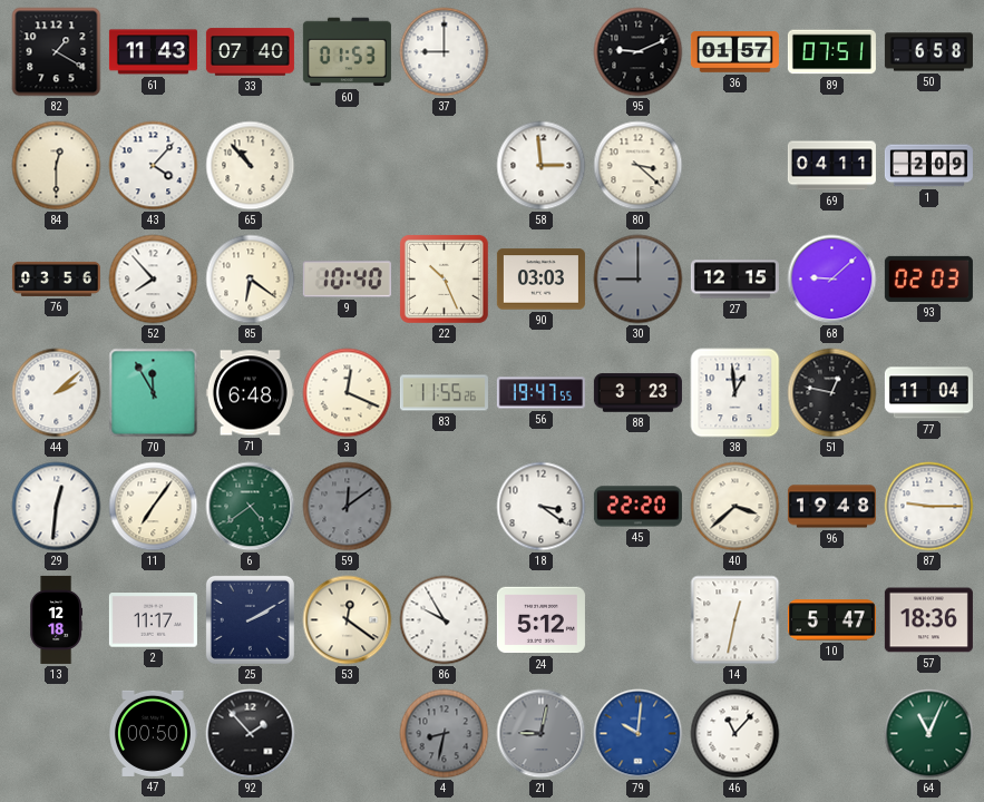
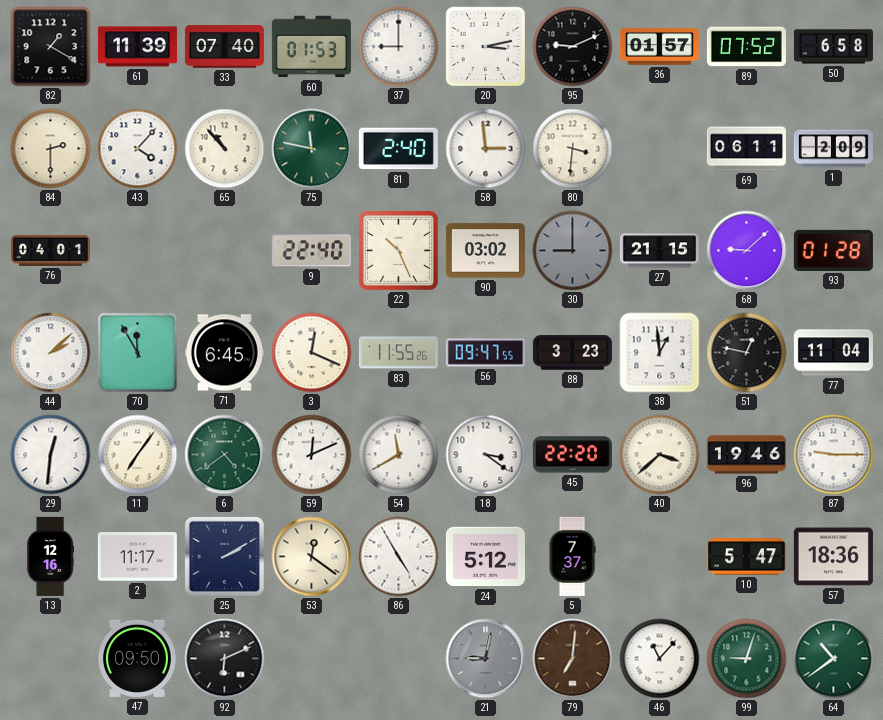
61: 11:43 -> 11:39
20: none -> 3:13
89: 07:51 -> 07:52
84: 12:30 -> 2:30
75: none -> 11:47
81: none -> 2:40
80: 3:22 -> 3:31
69: 04:11 -> 06:11
76: 03:56 -> 04:01
52: 7:53 -> none
85: 6:21 -> none
9: 10:40 -> 22:40
90: 03:03 -> 03:02
27: 12:15 -> 21:15
93: 02:03 -> 01:28
71: 6:48 -> 6:45
56: 19:47 -> 09:47
59: 12:09 -> 12:11
59 dial: grey -> white
54: none -> 11:40
96: 19:48 -> 19:46
13: 12:18 -> 12:16
86: 9:55 -> 4:55
5: none -> 7:37
14: 12:32 -> none
47: 00:50 -> 09:50
92: 1:53 -> 6:11
4: 8:32 -> none
79: 10:01 -> 7:01
79 dial: blue -> brown
99: none -> 9:03
64: 11:04 -> 10:39
